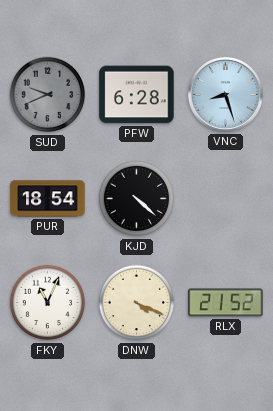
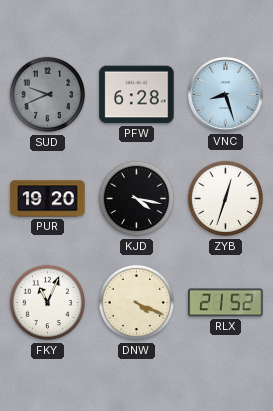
PUR: 18:54 -> 19:20
KJD: 4:22 -> 4:17
ZYB: none -> 12:33
